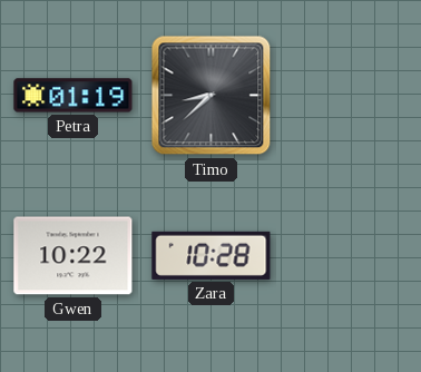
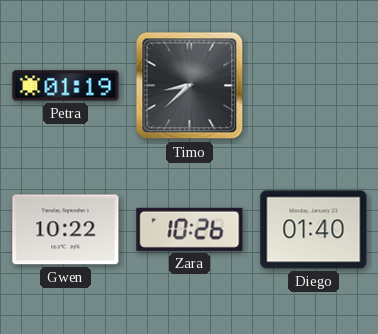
Zara: 10:28 -> 10:26
Diego: none -> 01:40
